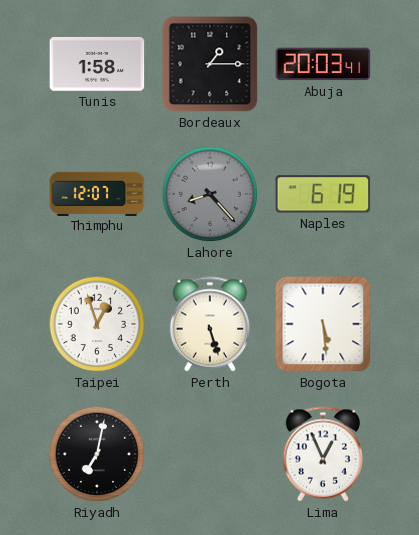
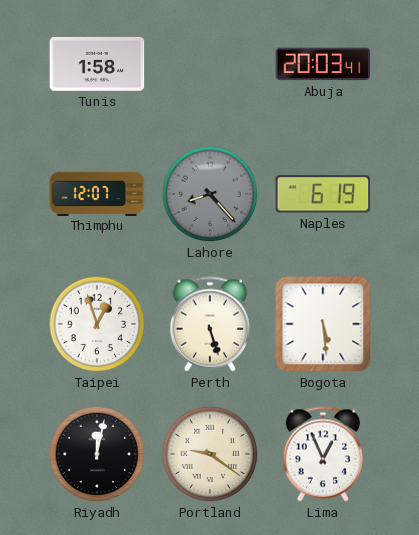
Bordeaux: 1:15 -> none
Riyadh: 7:02 -> 12:02
Portland: none -> 9:21
